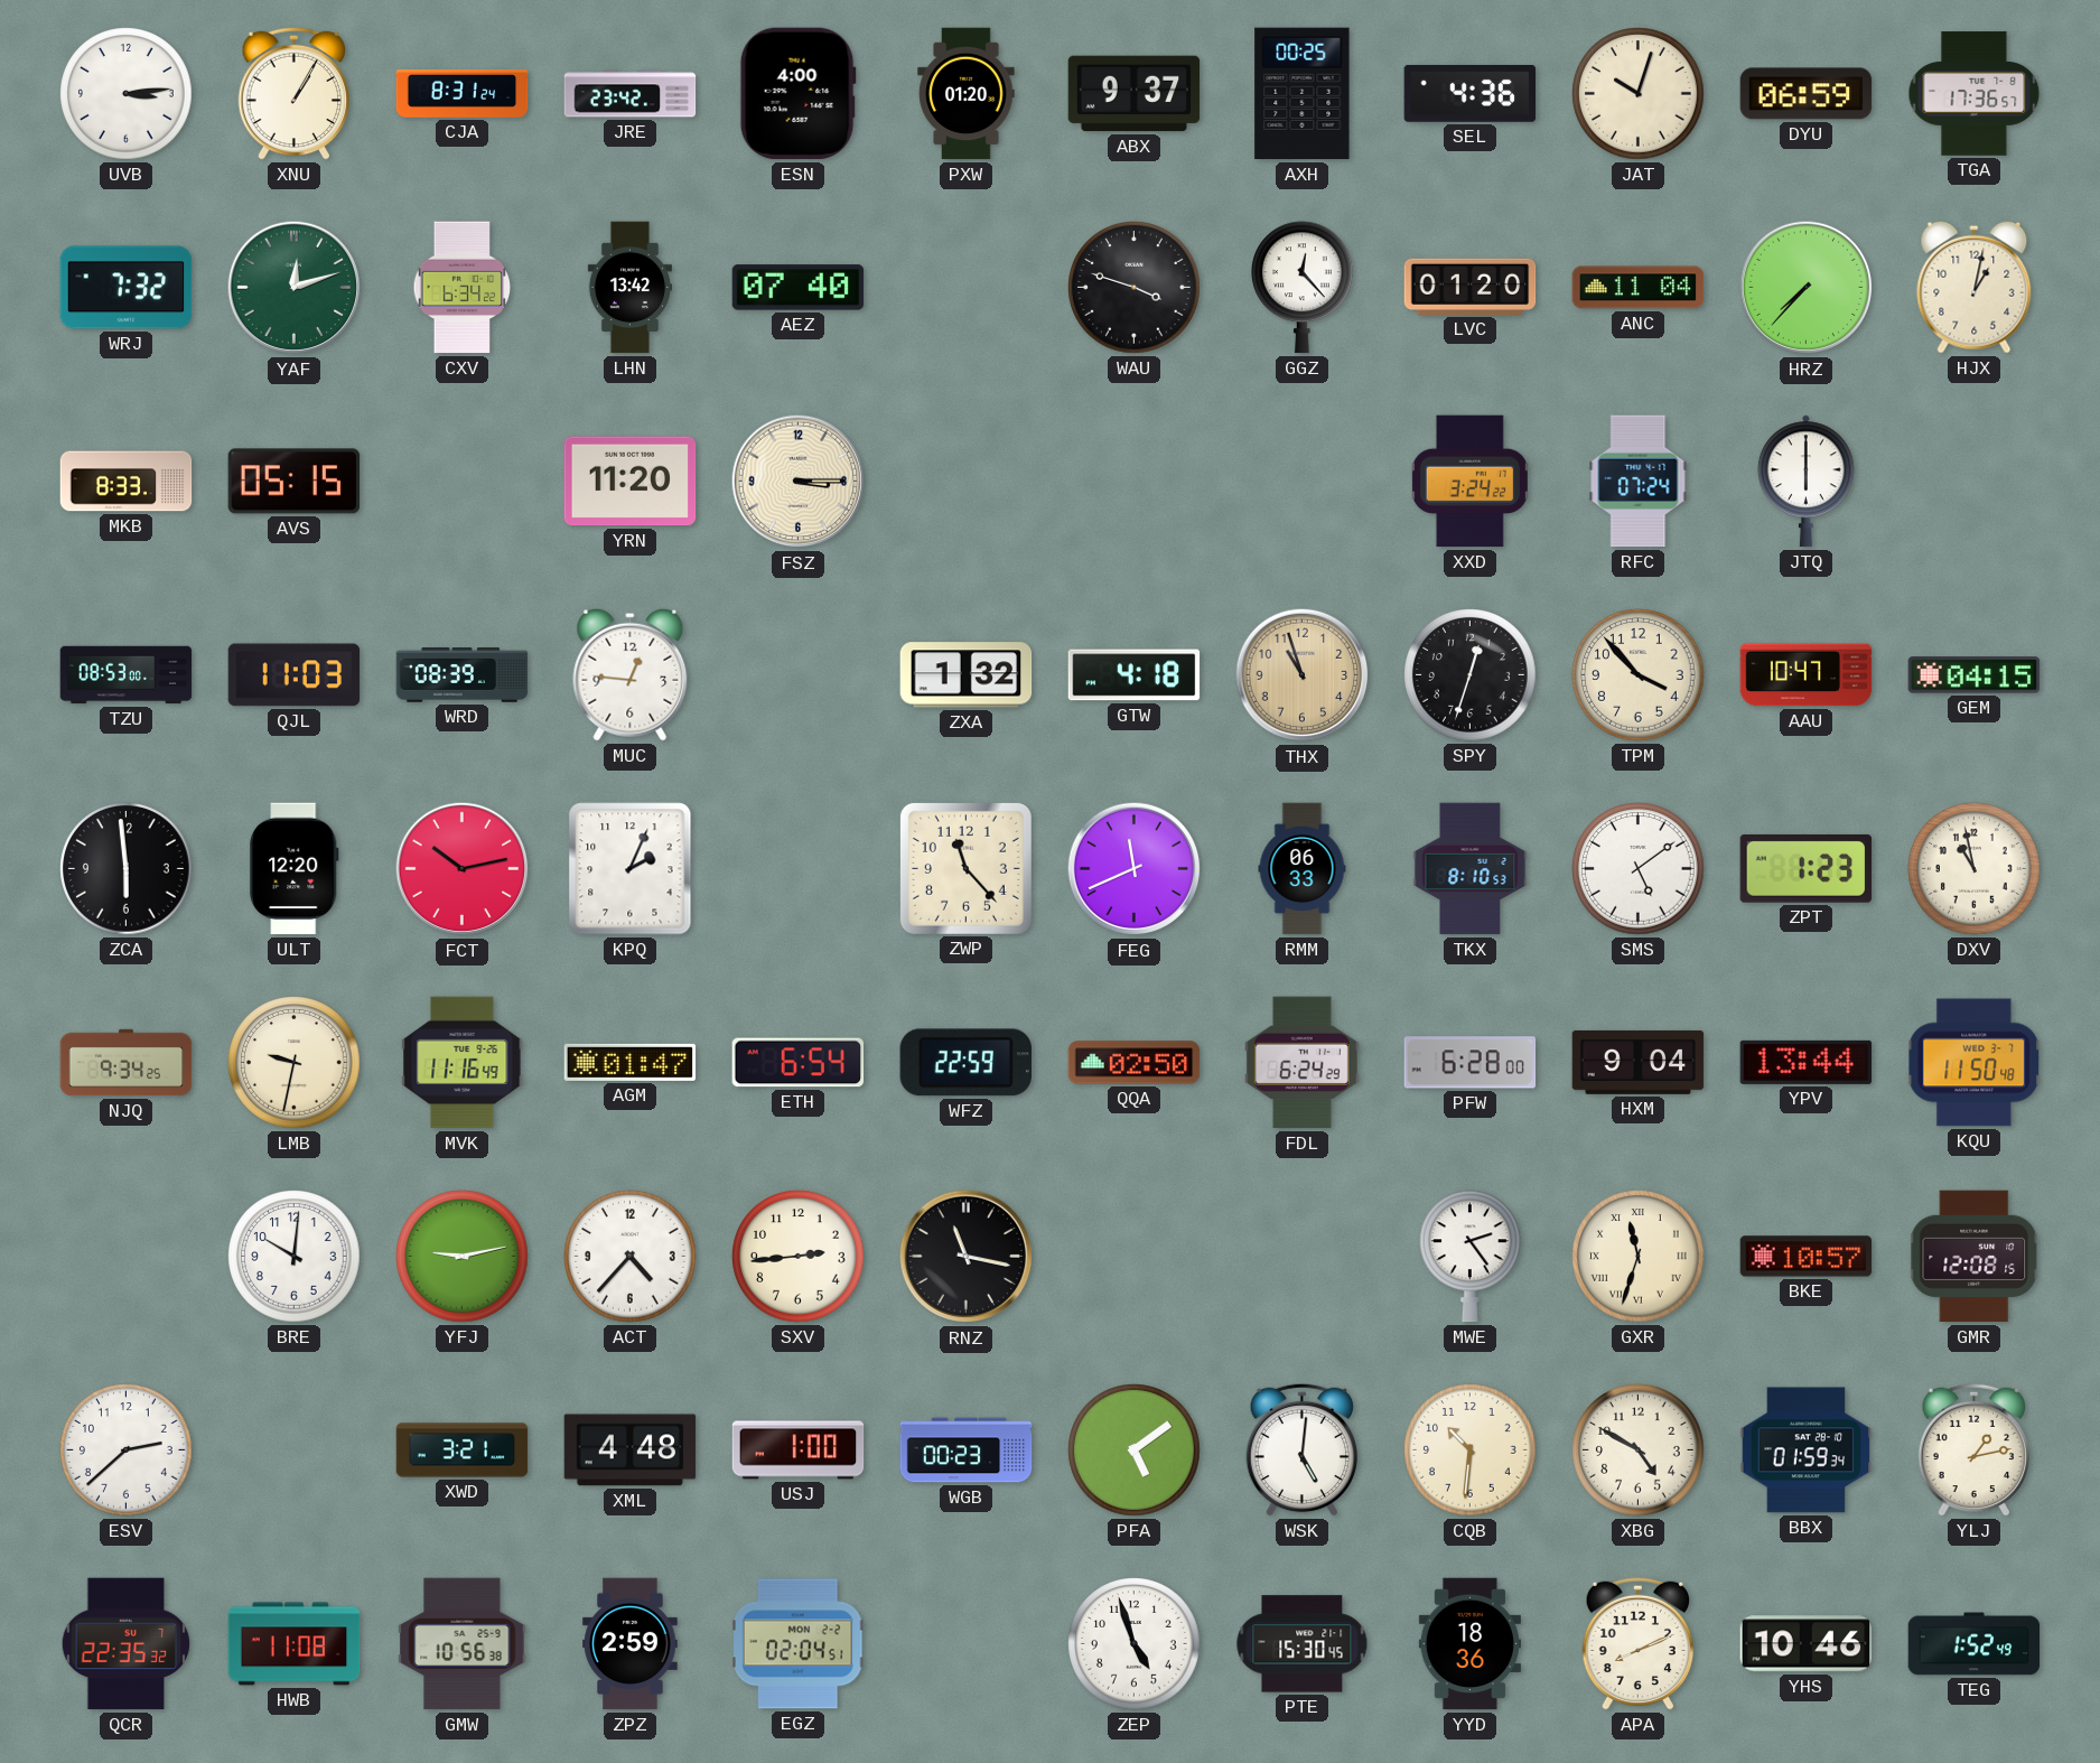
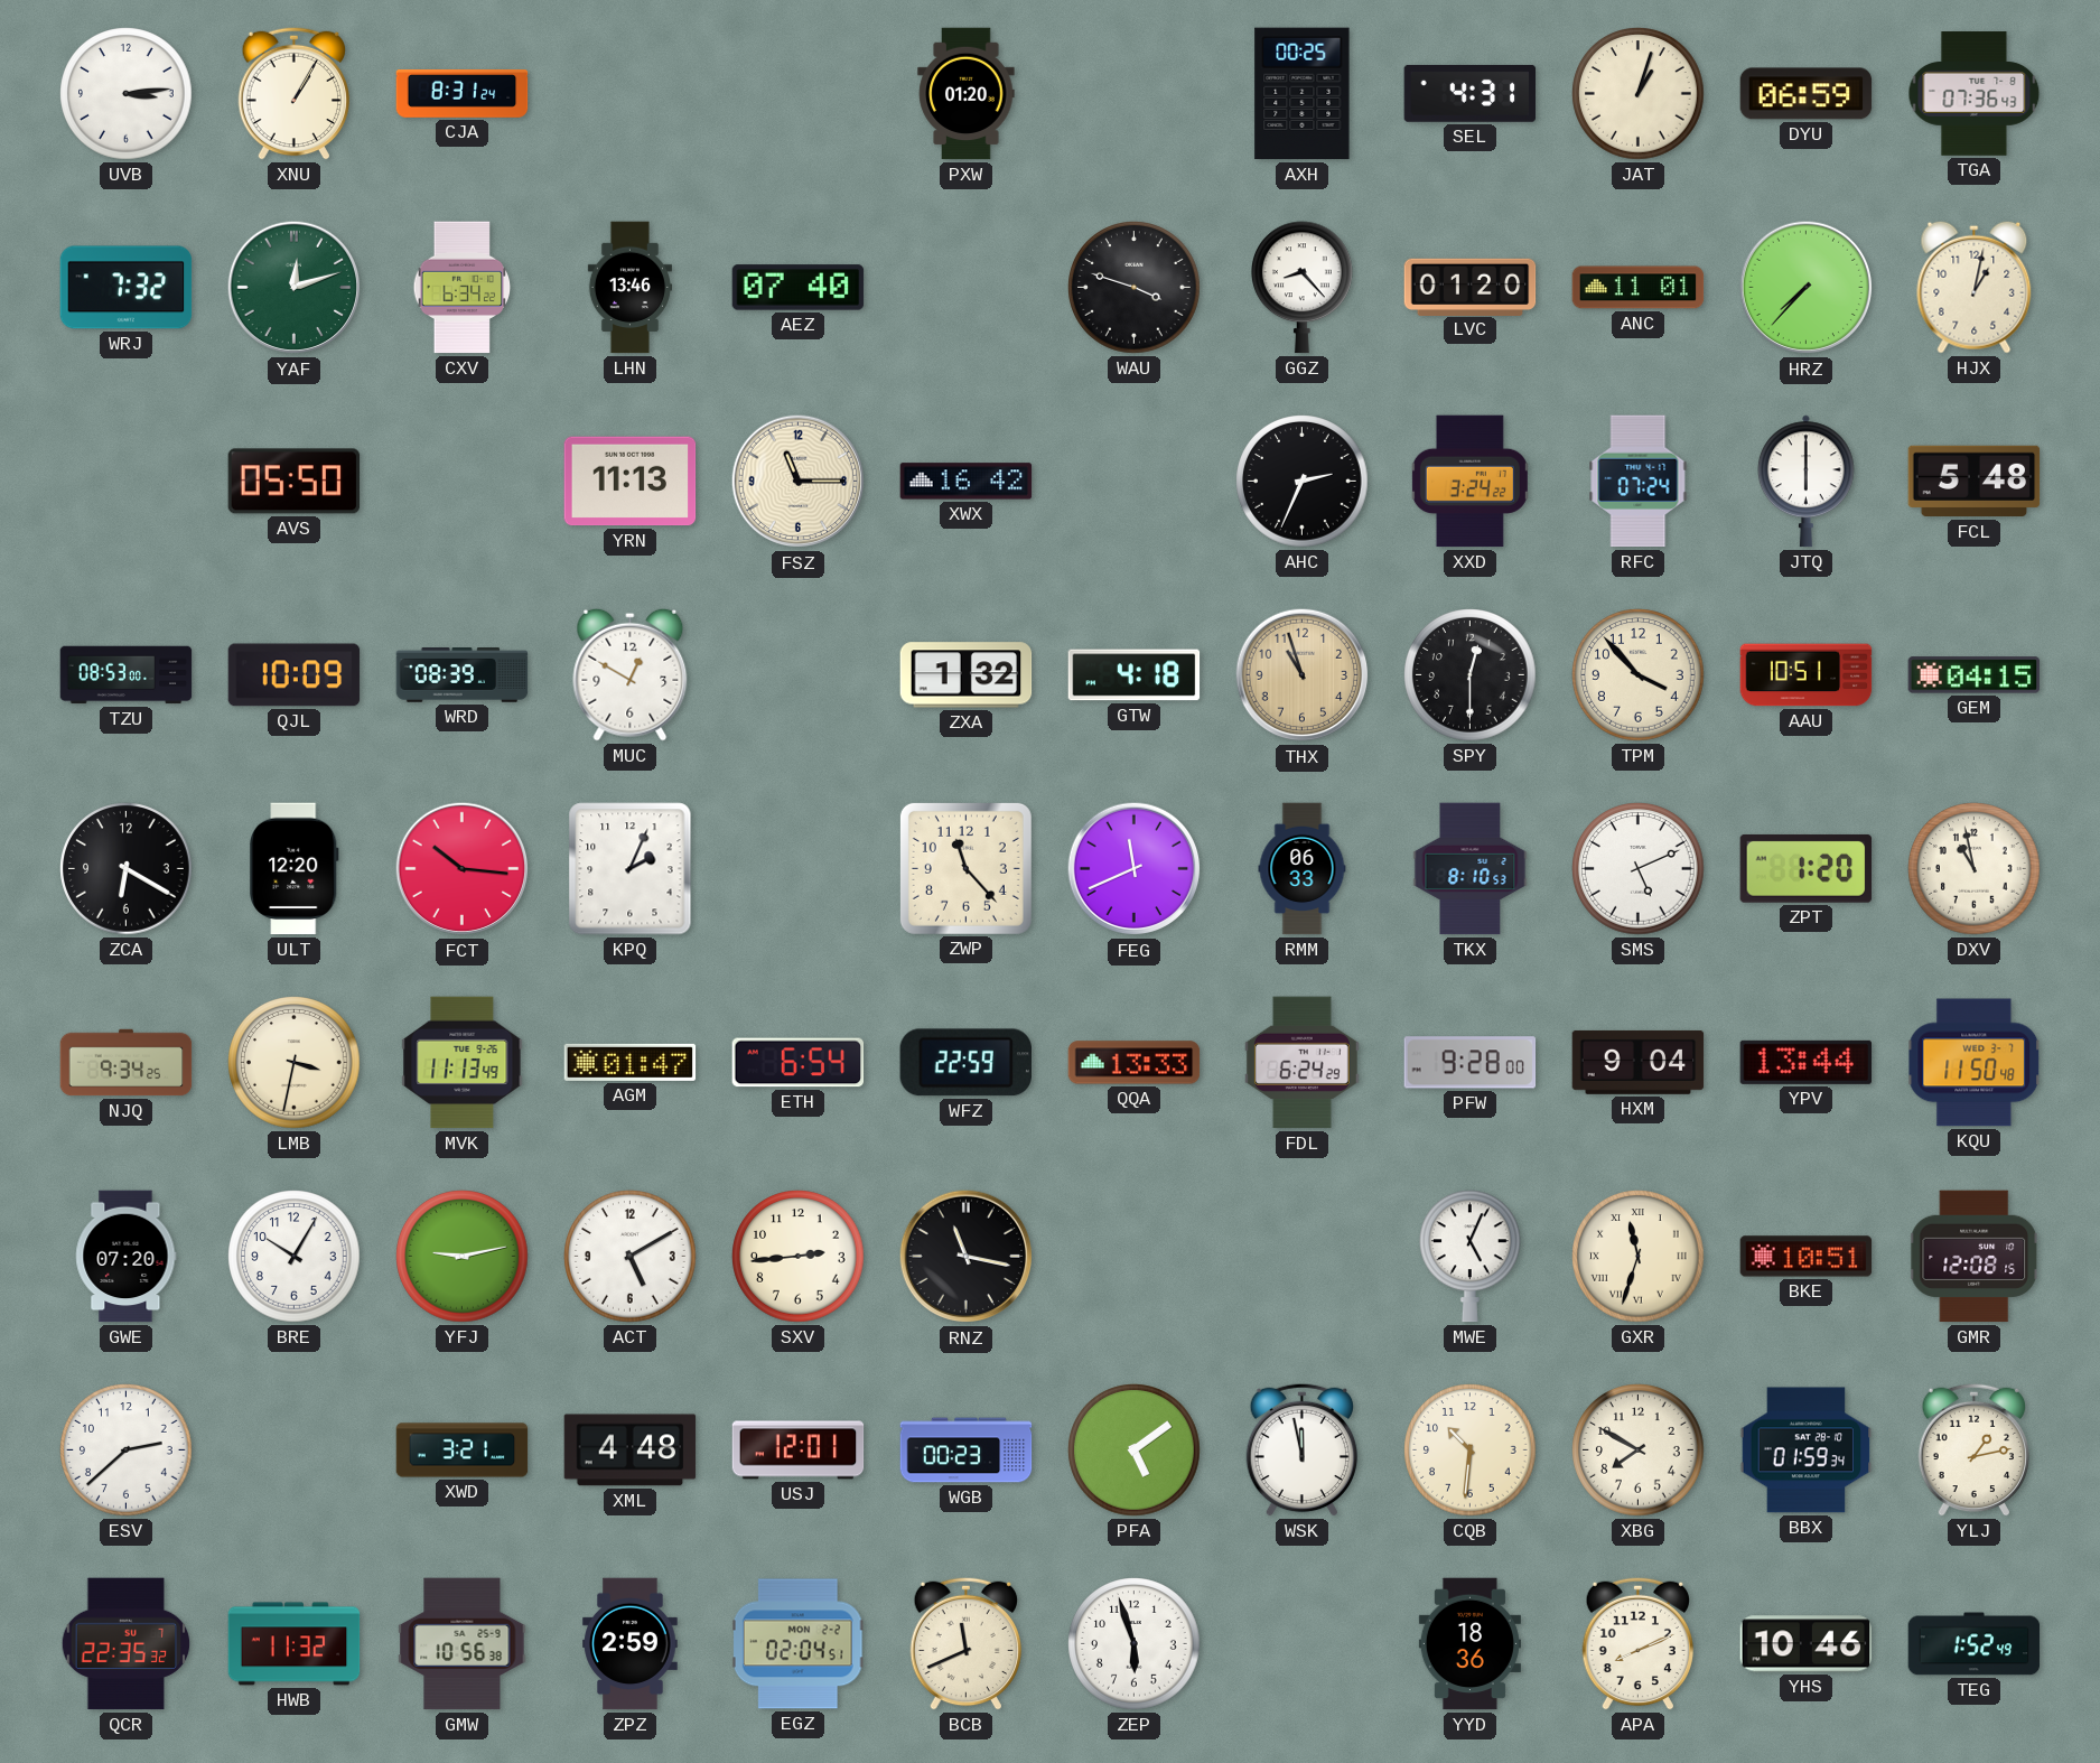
JRE: 23:42 -> none
ESN: 4:00 -> none
ABX: 9:37 -> none
SEL: 4:36 -> 4:31
JAT: 10:03 -> 1:03
TGA: 17:36 -> 07:36
LHN: 13:42 -> 13:46
GGZ: 12:23 -> 8:23
ANC: 11:04 -> 11:01
MKB: 8:33 -> none
AVS: 05:15 -> 05:50
YRN: 11:20 -> 11:13
FSZ: 3:15 -> 11:15
XWX: none -> 16:42
AHC: none -> 2:34
FCL: none -> 5:48
QJL: 11:03 -> 10:09
MUC: 12:46 -> 12:50
SPY: 12:33 -> 12:30
AAU: 10:47 -> 10:51
ZCA: 5:59 -> 6:20
FCT: 10:13 -> 10:16
SMS: 5:09 -> 5:11
ZPT: 1:23 -> 1:20
LMB: 9:32 -> 3:32
MVK: 11:16 -> 11:13
QQA: 02:50 -> 13:33
PFW: 6:28 -> 9:28
GWE: none -> 07:20
BRE: 10:01 -> 10:05
ACT: 4:37 -> 5:10
MWE: 2:24 -> 5:04
BKE: 10:57 -> 10:51
USJ: 1:00 -> 12:01
WSK: 5:01 -> 11:58
XBG: 4:50 -> 7:50
HWB: 11:08 -> 11:32
BCB: none -> 11:41
ZEP: 4:57 -> 5:57
PTE: 15:30 -> none
